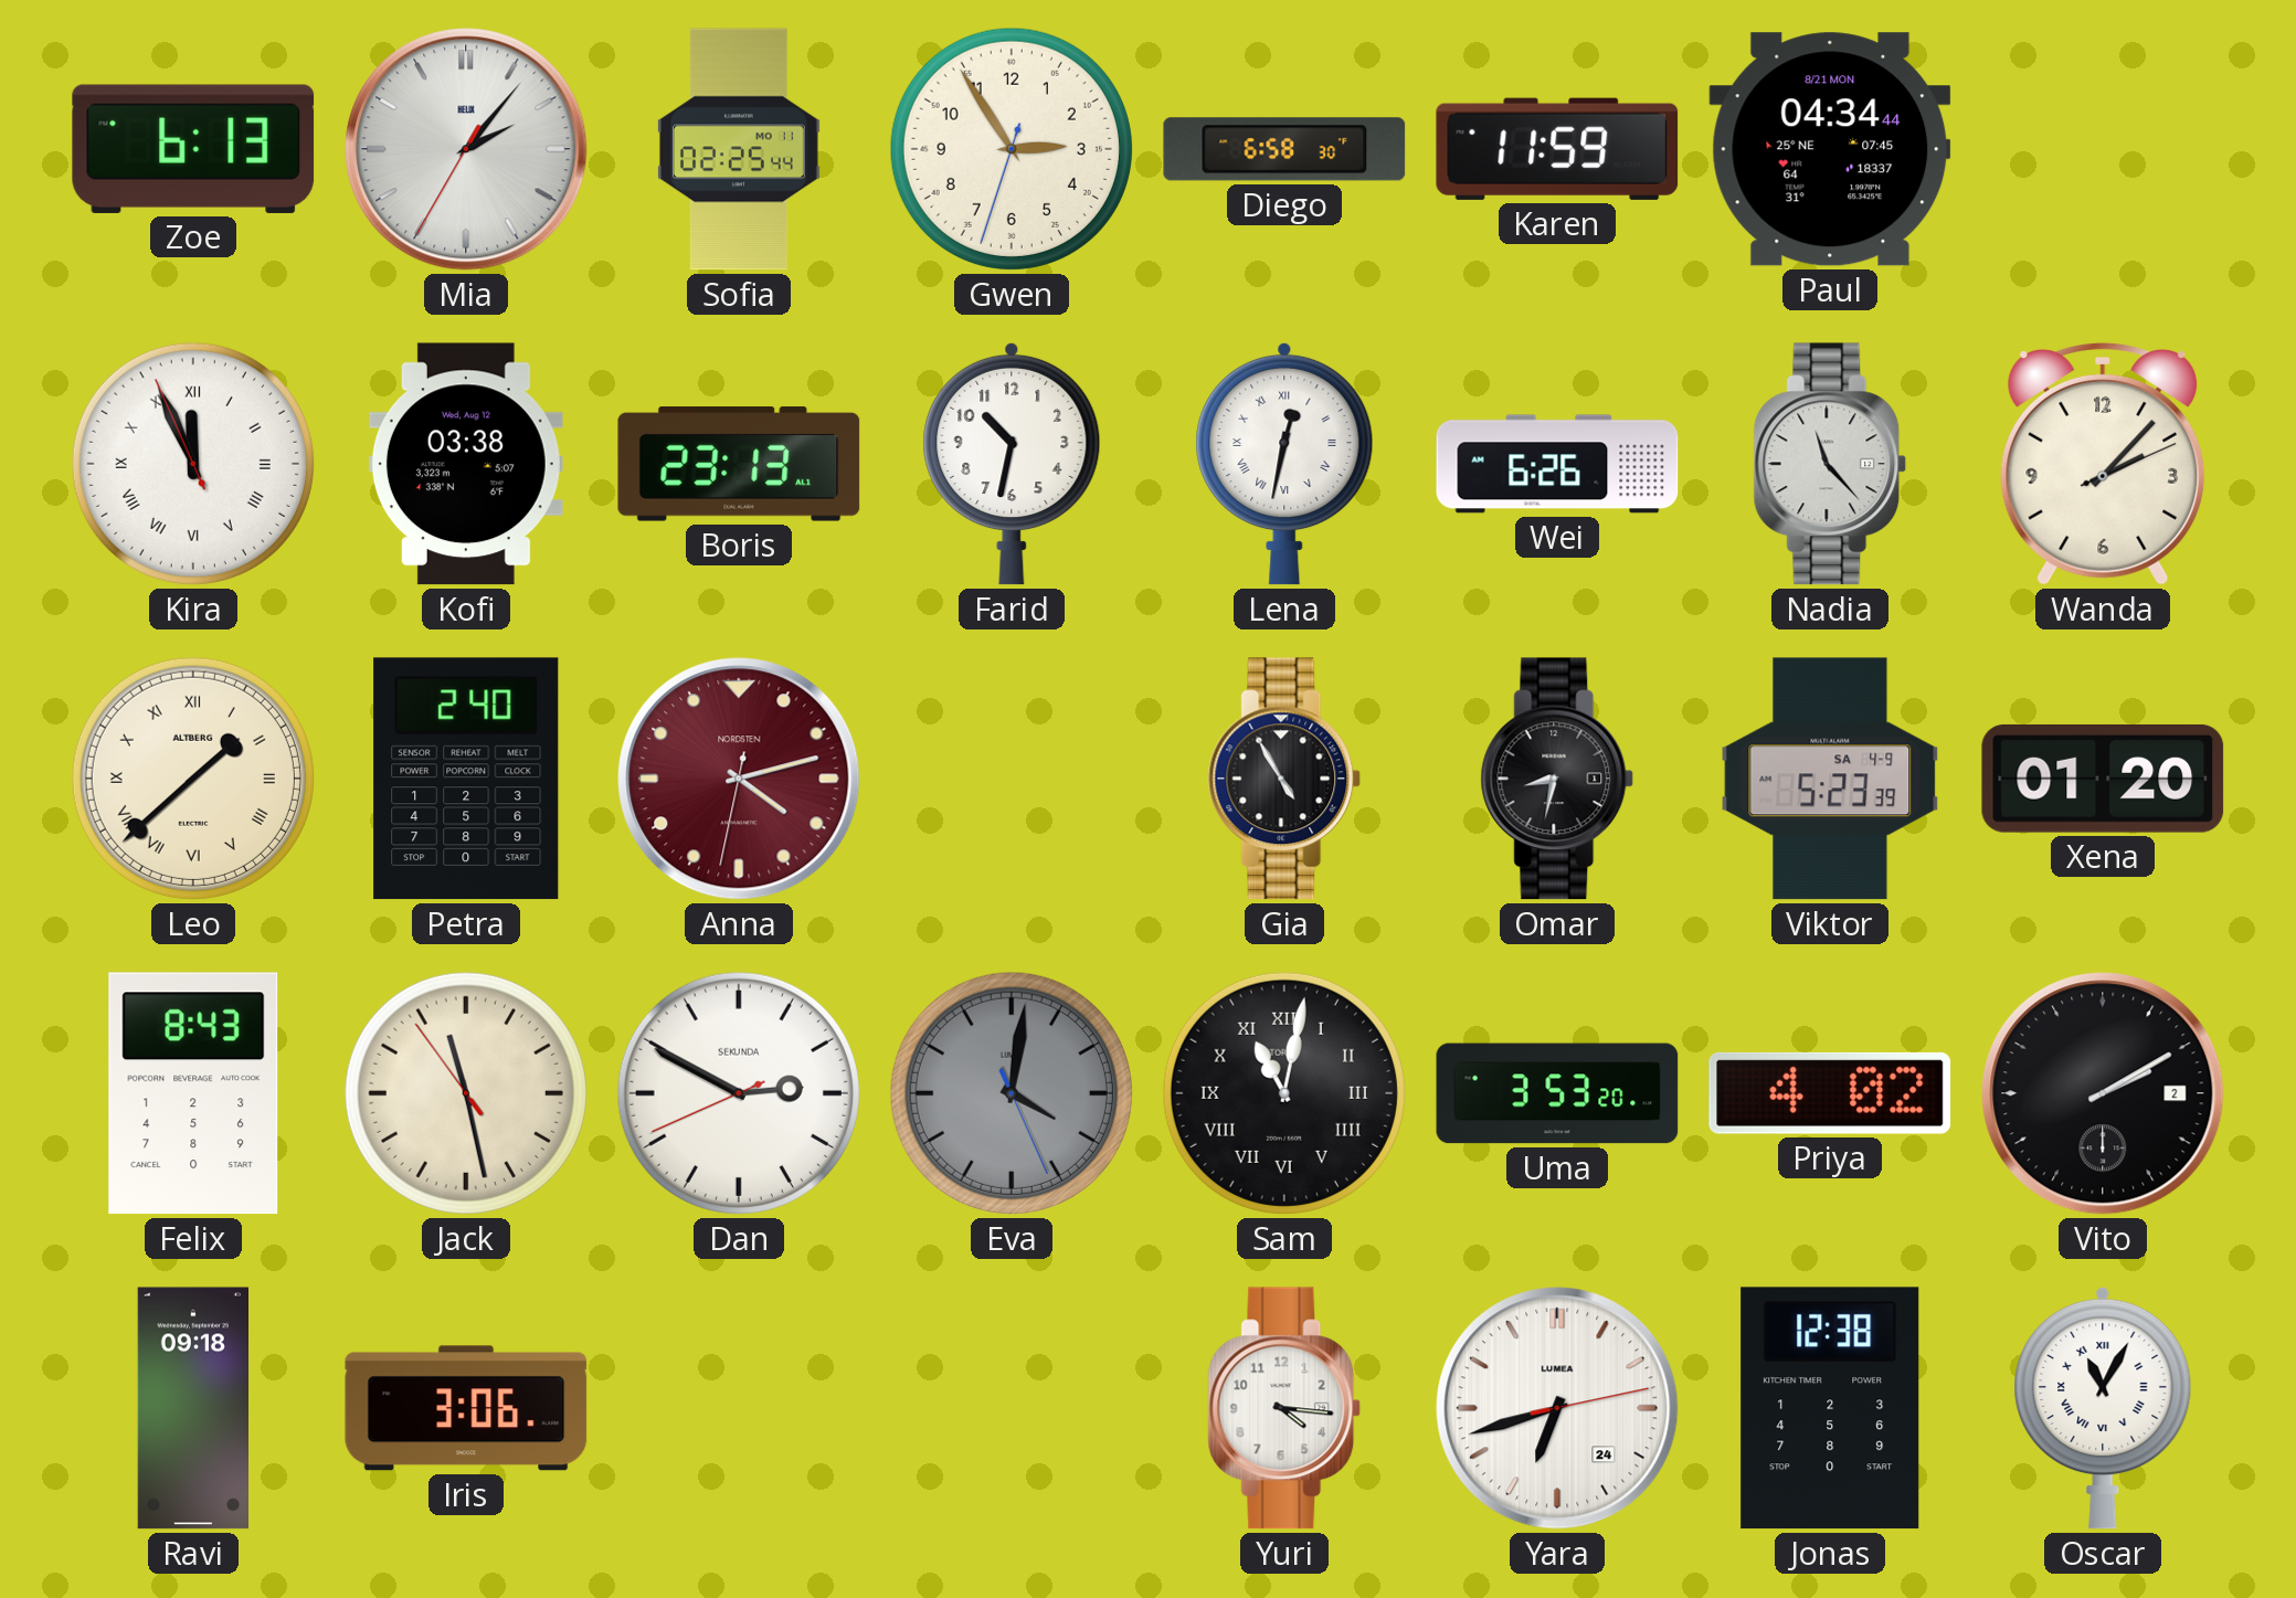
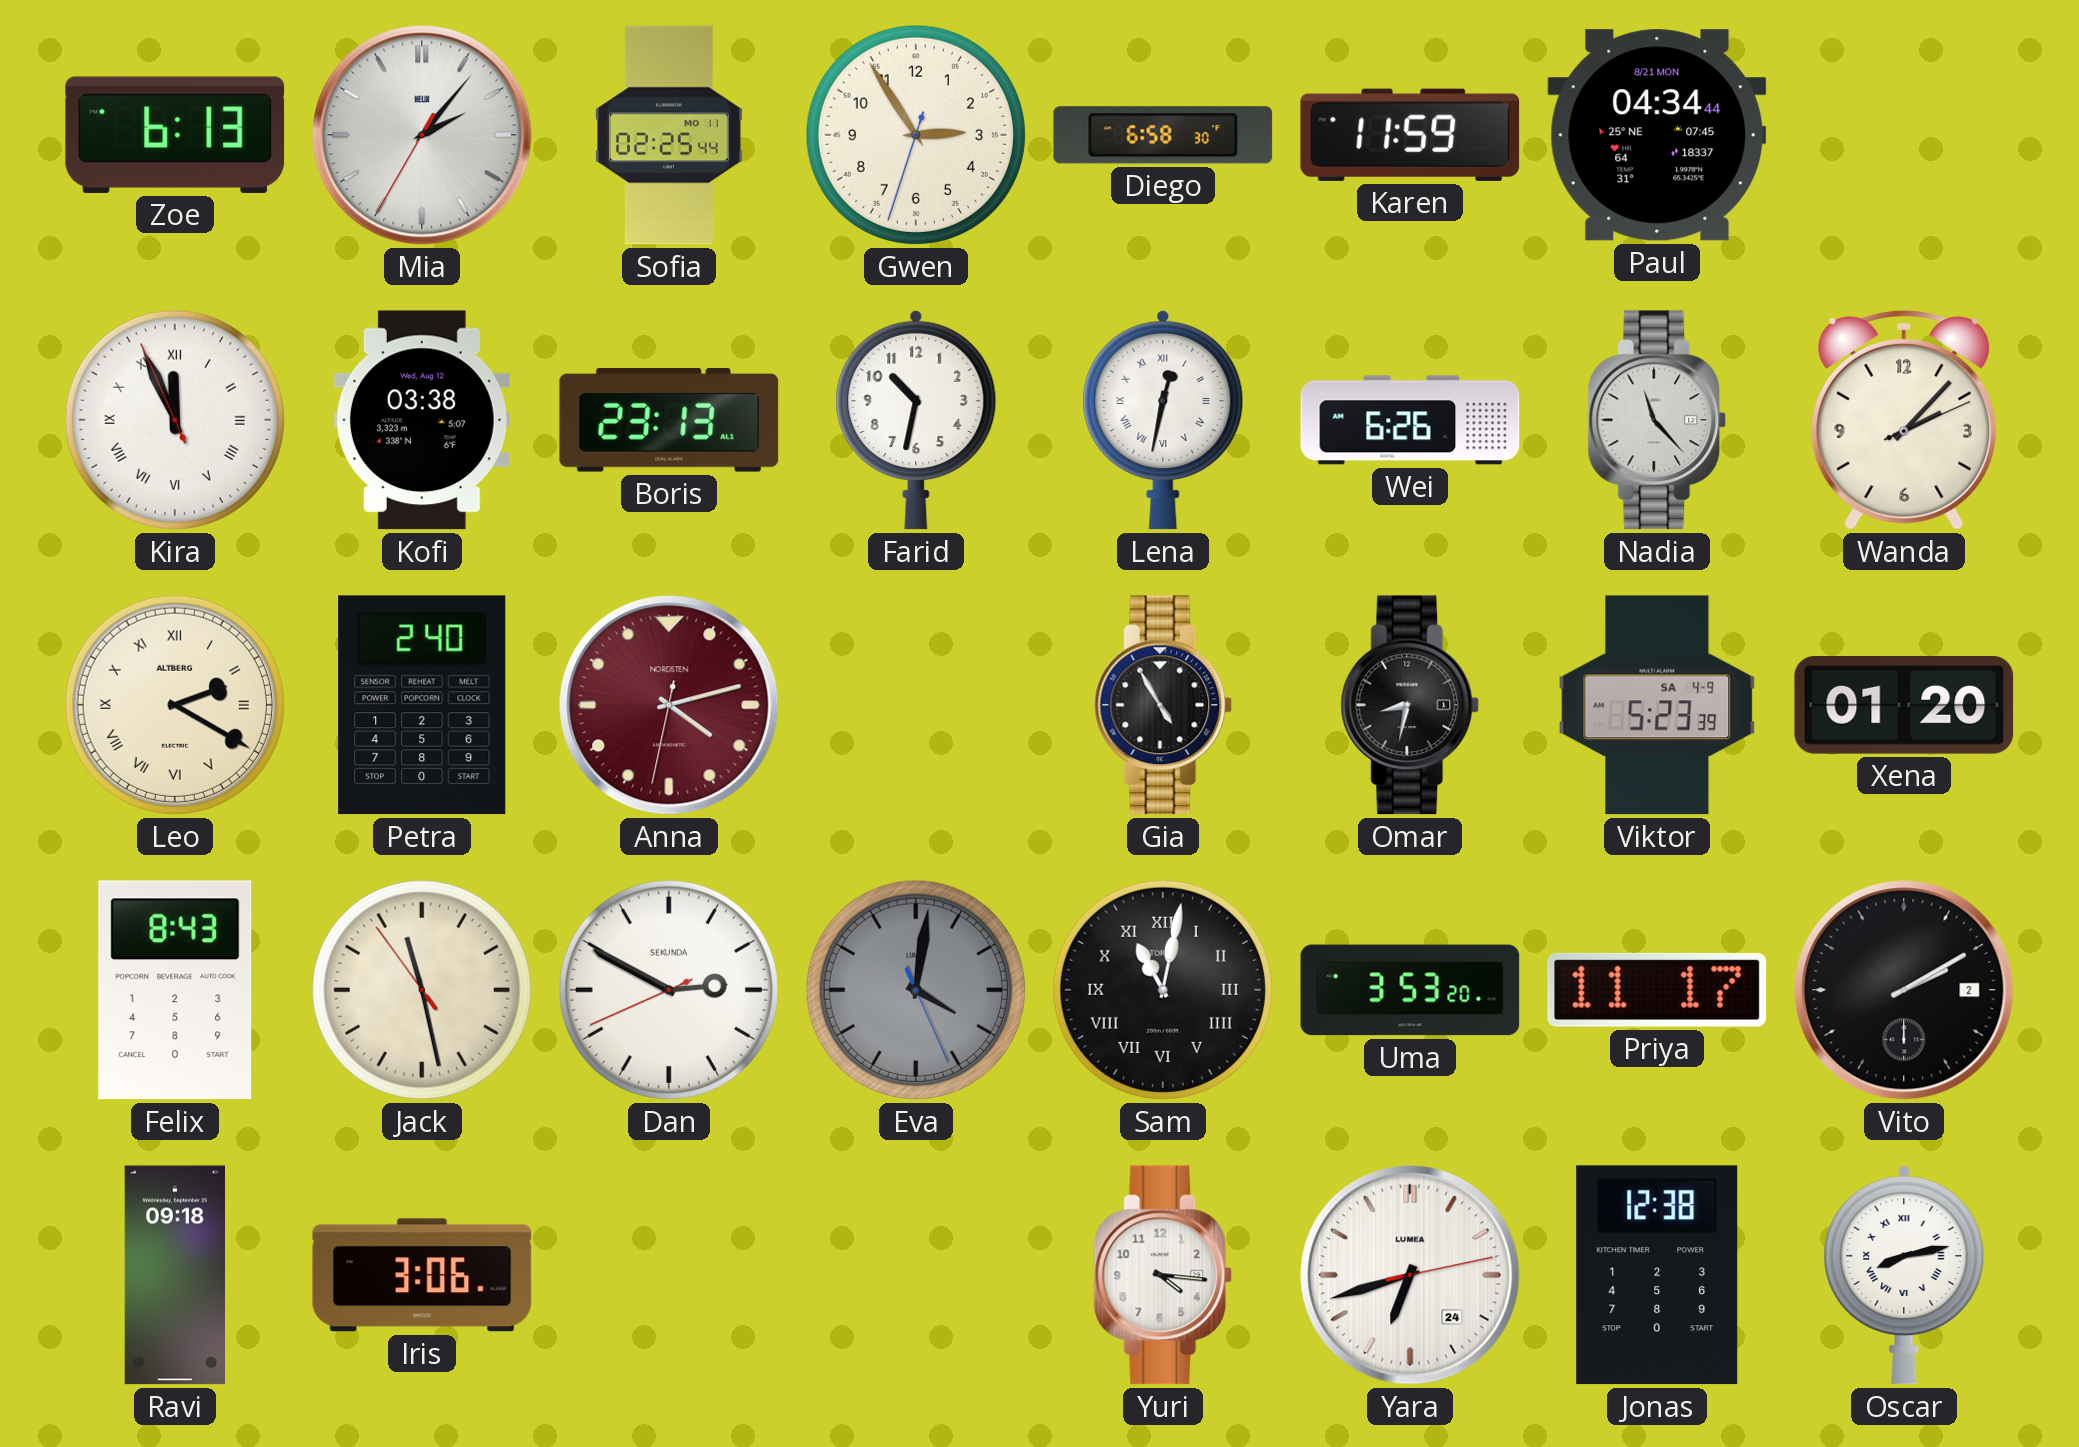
Leo: 1:38 -> 2:20
Priya: 4:02 -> 11:17
Oscar: 11:05 -> 8:13
